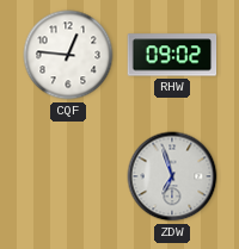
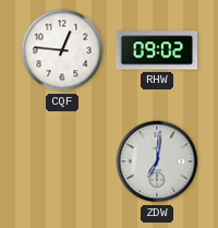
ZDW: 6:57 -> 7:01
